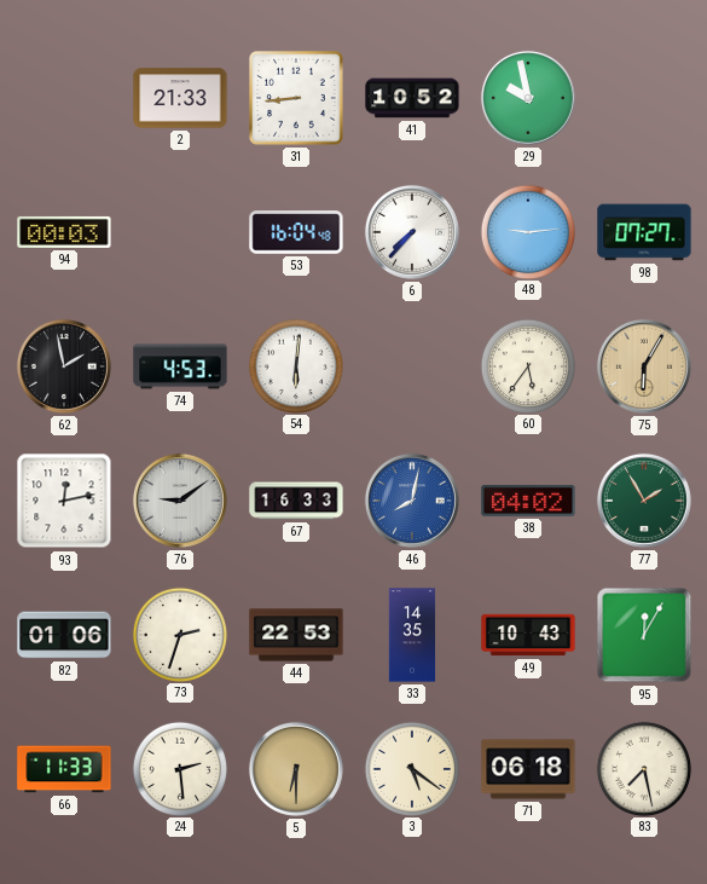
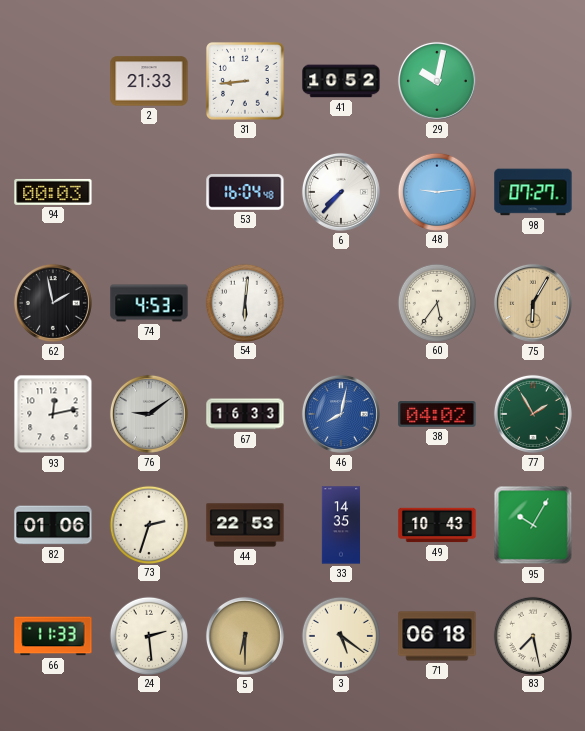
29: 9:58 -> 10:02
95: 12:05 -> 10:05
